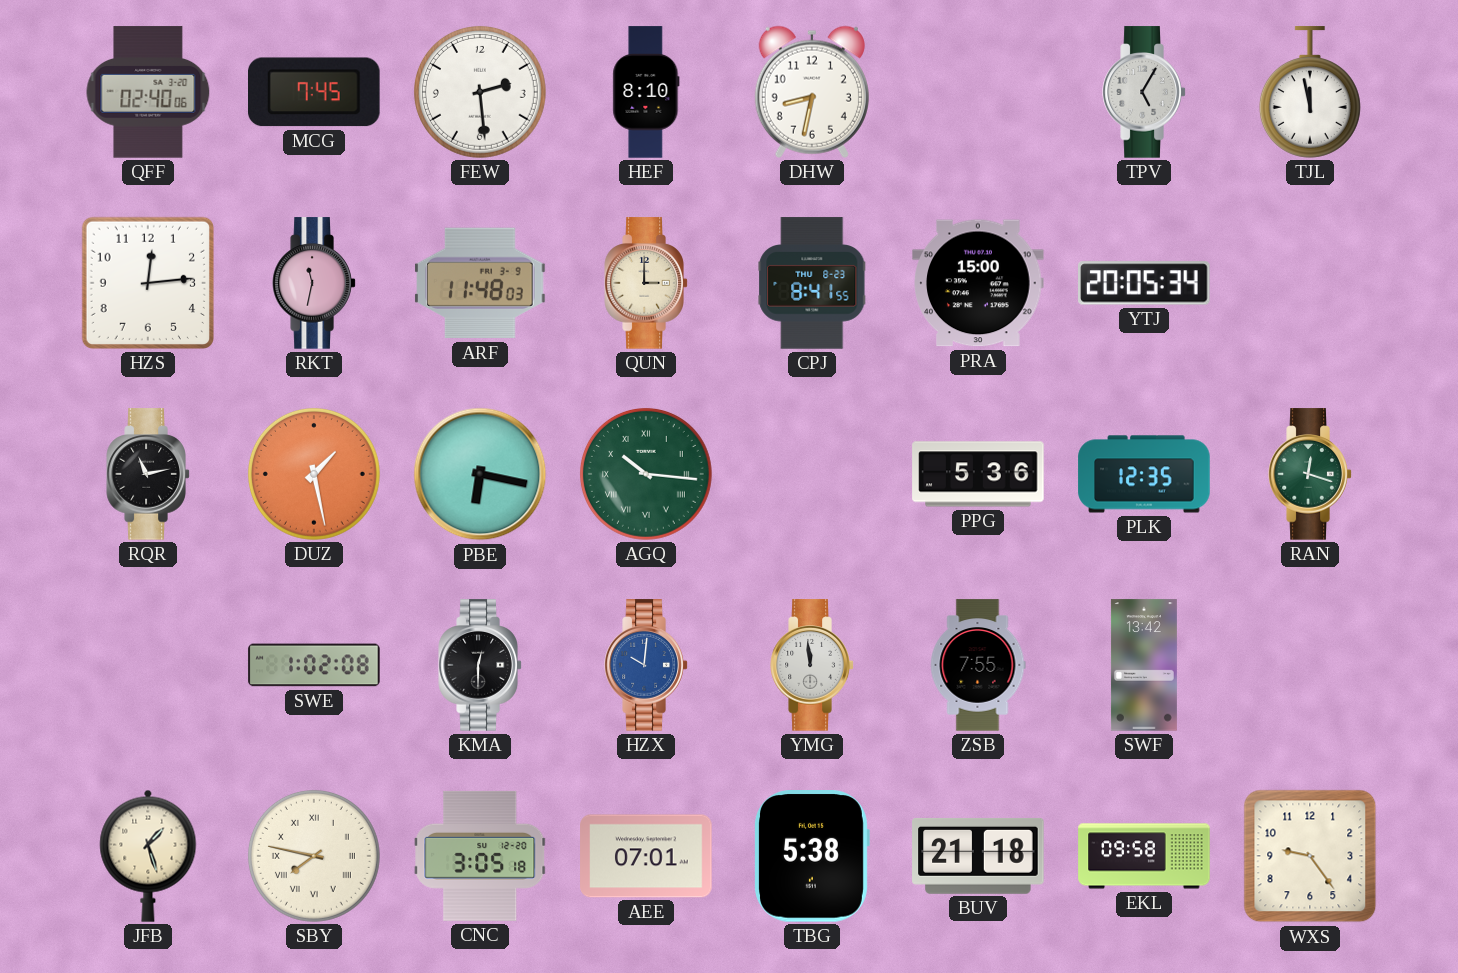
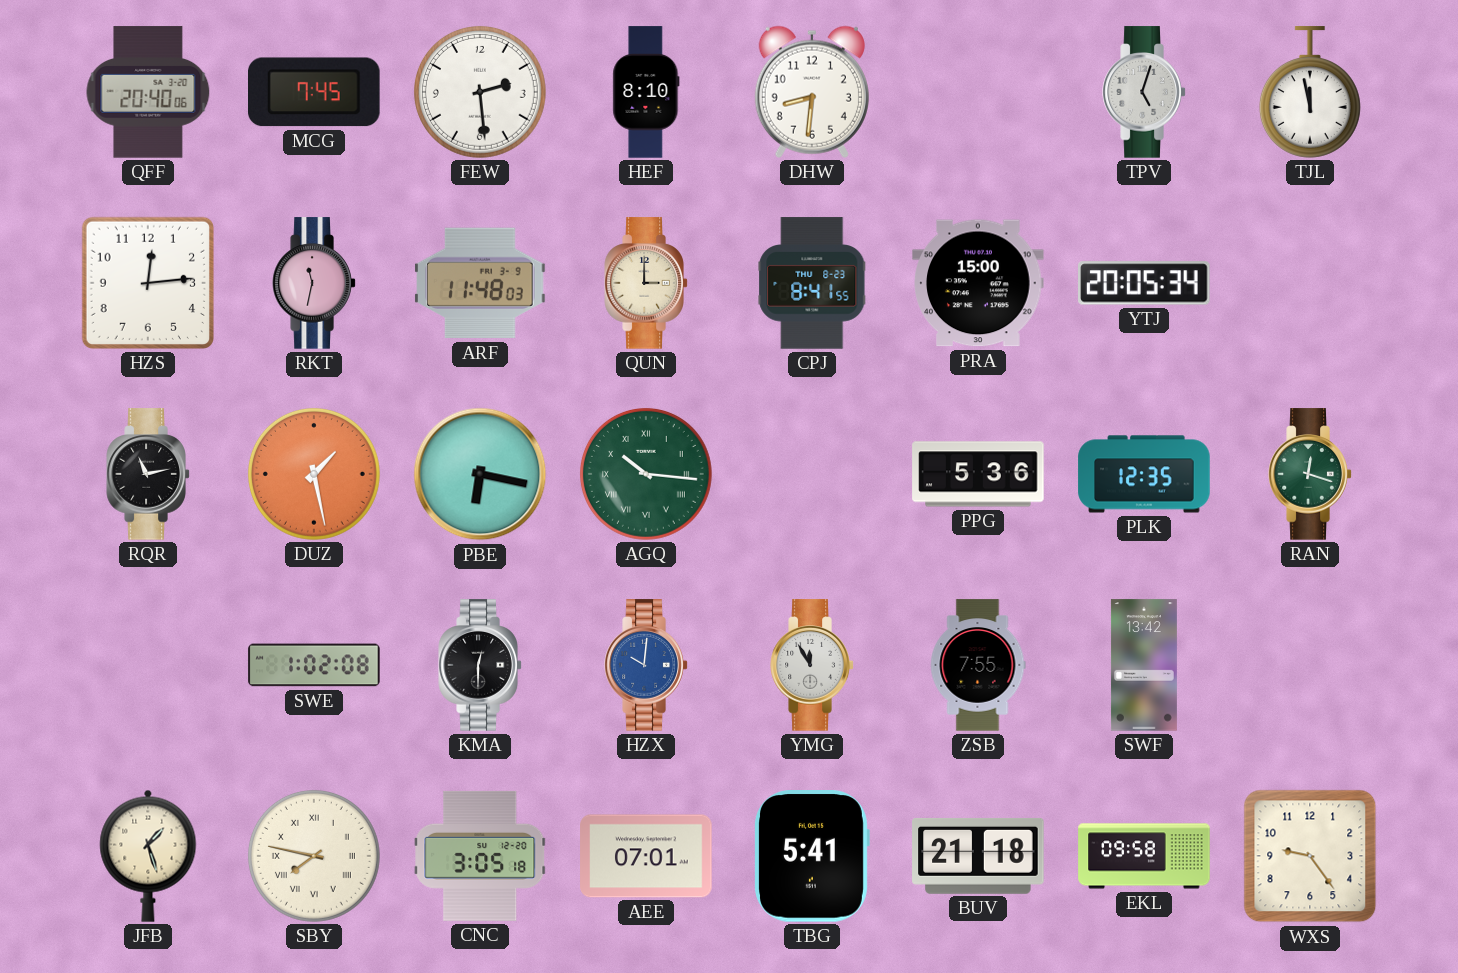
QFF: 02:40 -> 20:40
DHW: 8:32 -> 8:31
TPV: 5:05 -> 5:03
YMG: 11:59 -> 11:55
TBG: 5:38 -> 5:41
